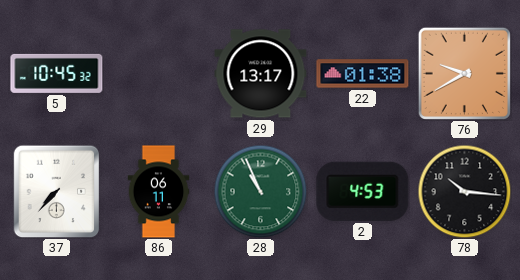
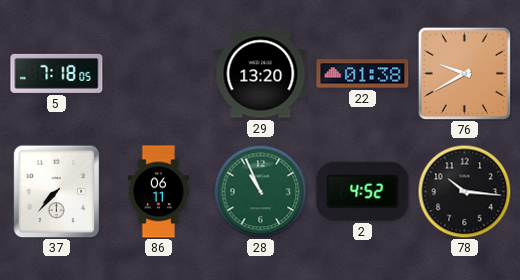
5: 10:45 -> 7:18
29: 13:17 -> 13:20
2: 4:53 -> 4:52
